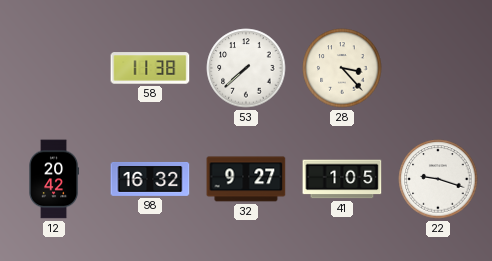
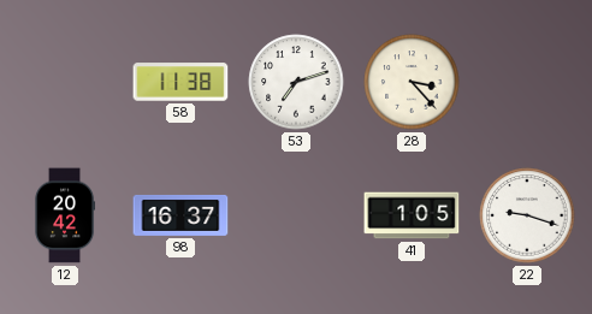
53: 7:38 -> 7:12
98: 16:32 -> 16:37
32: 9:27 -> none
